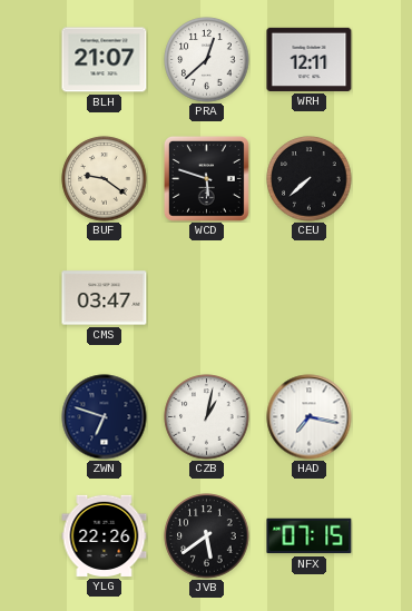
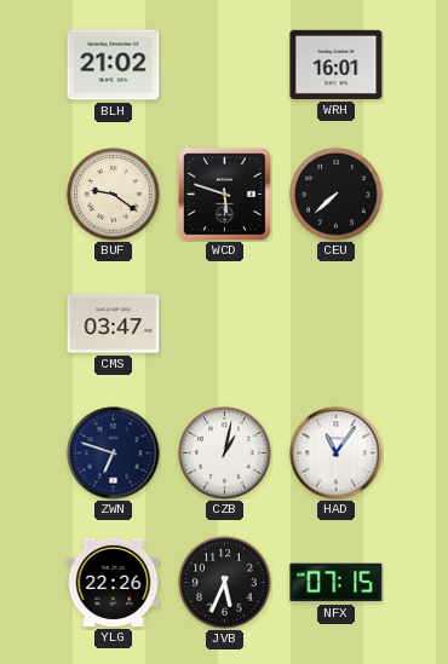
BLH: 21:07 -> 21:02
PRA: 12:38 -> none
WRH: 12:11 -> 16:01
HAD: 7:17 -> 11:06
JVB: 5:39 -> 5:34
